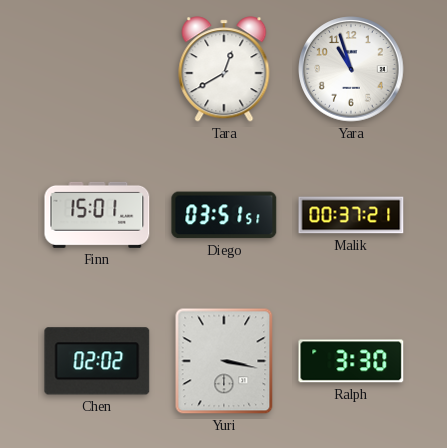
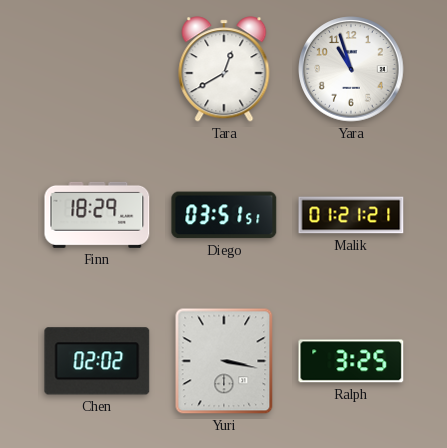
Finn: 15:01 -> 18:29
Malik: 00:37 -> 01:21
Ralph: 3:30 -> 3:25
